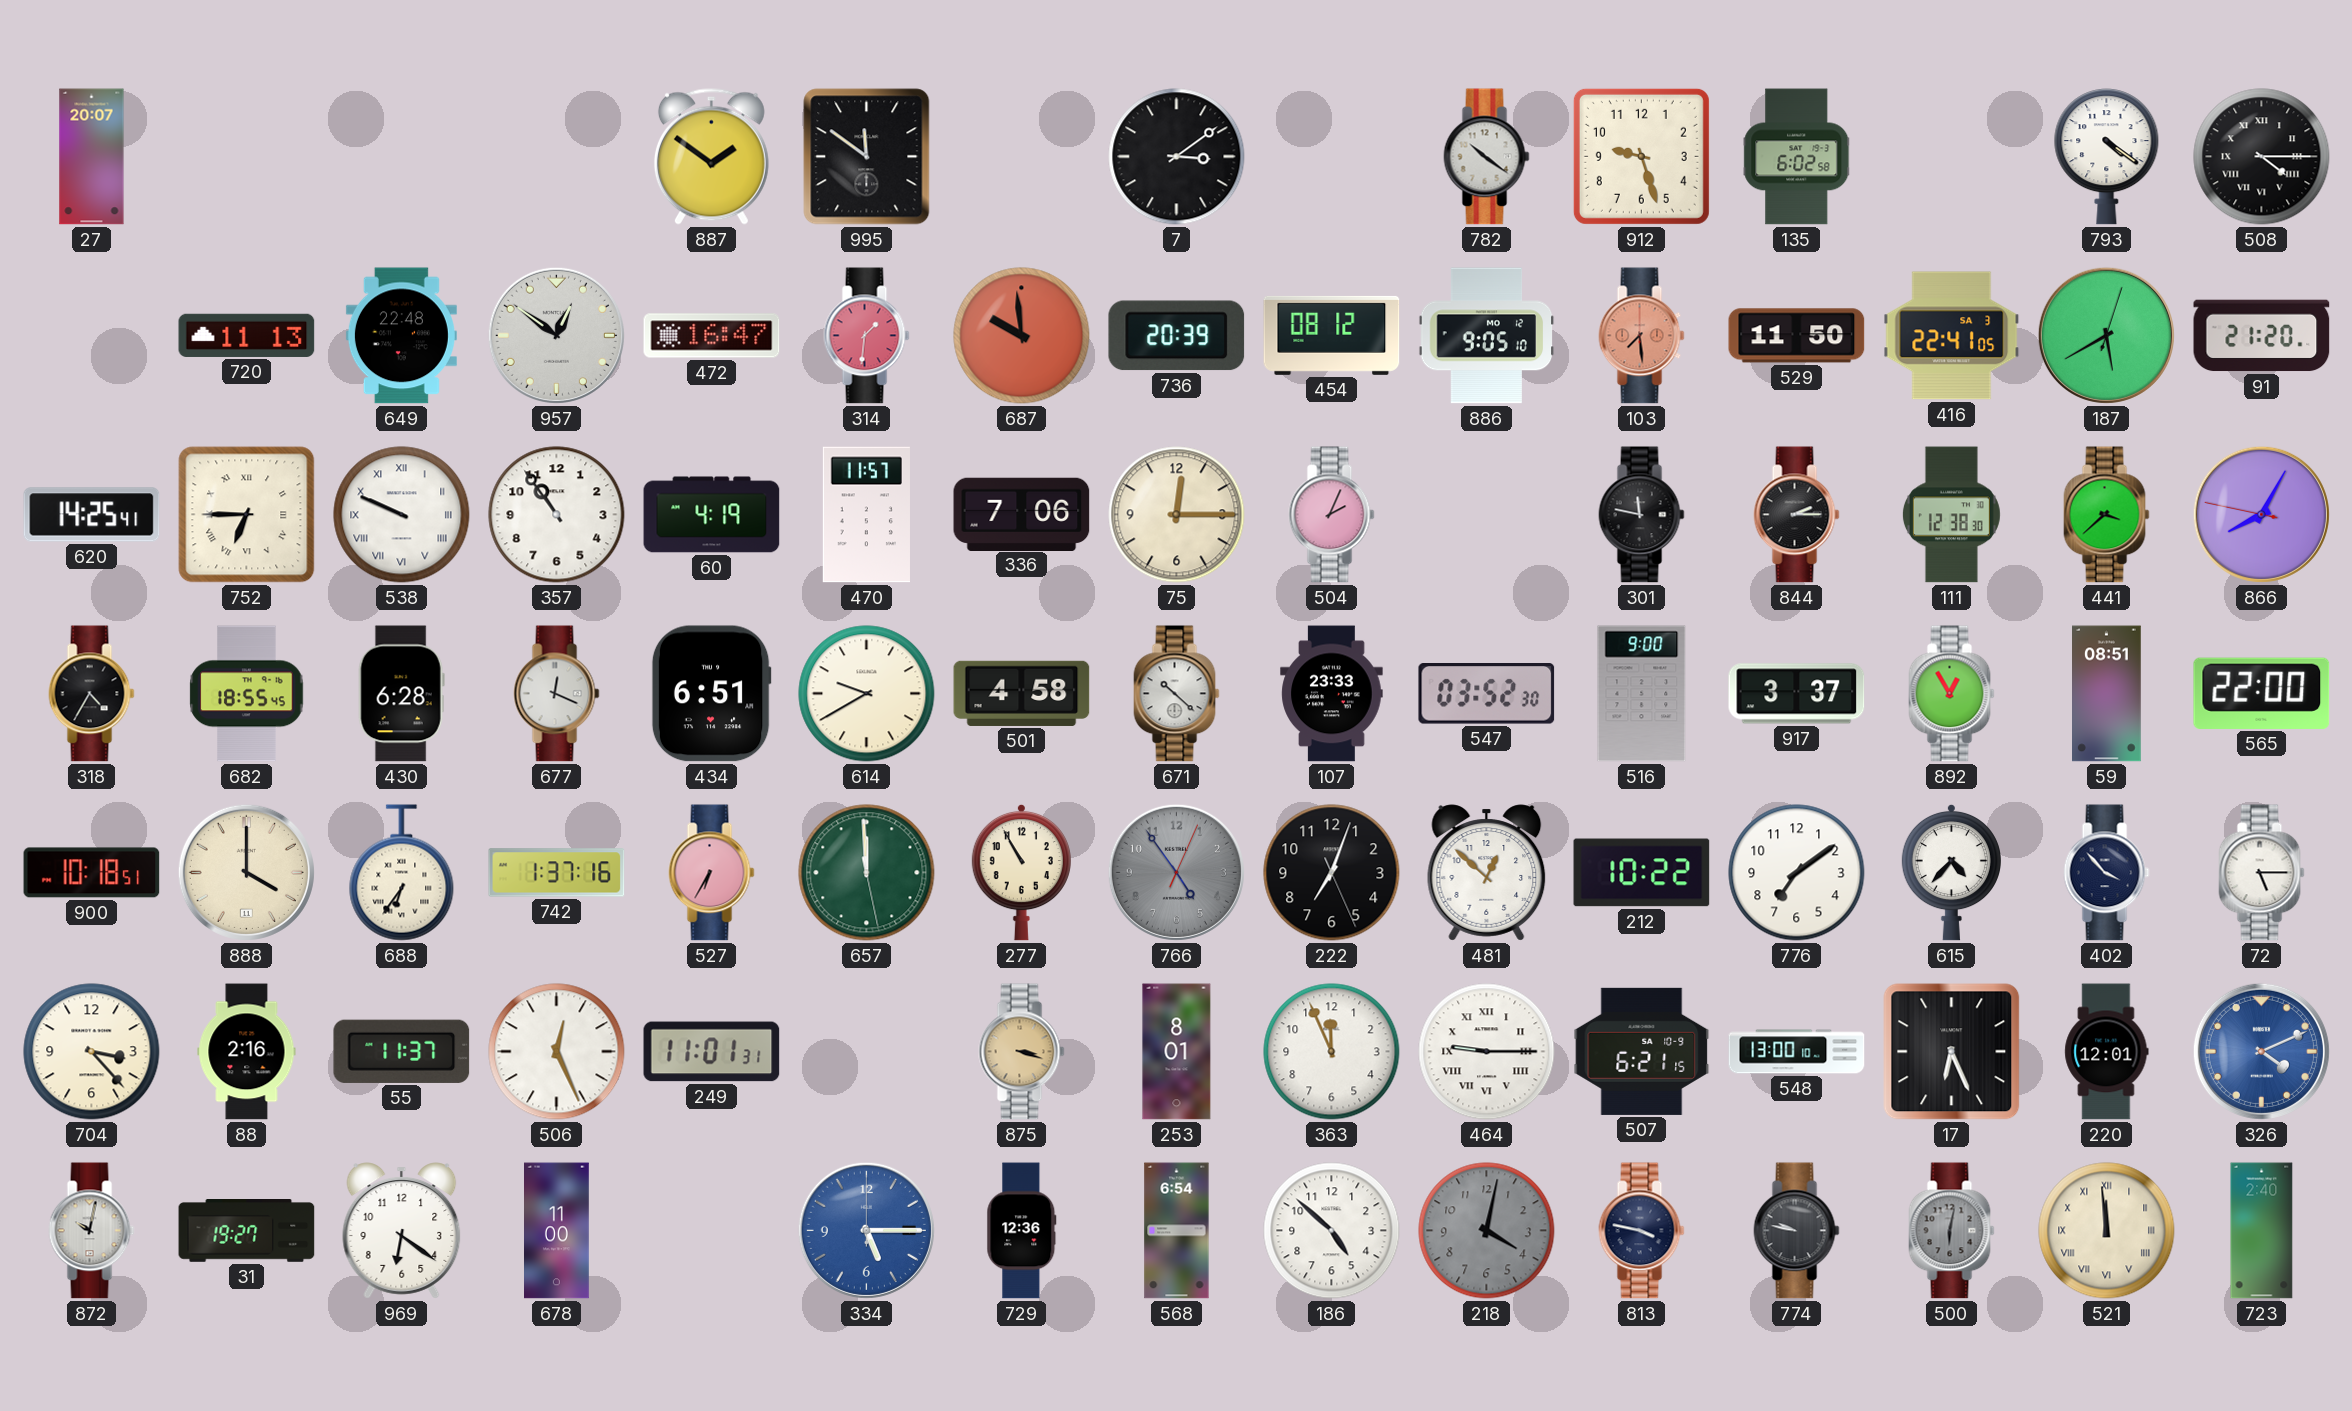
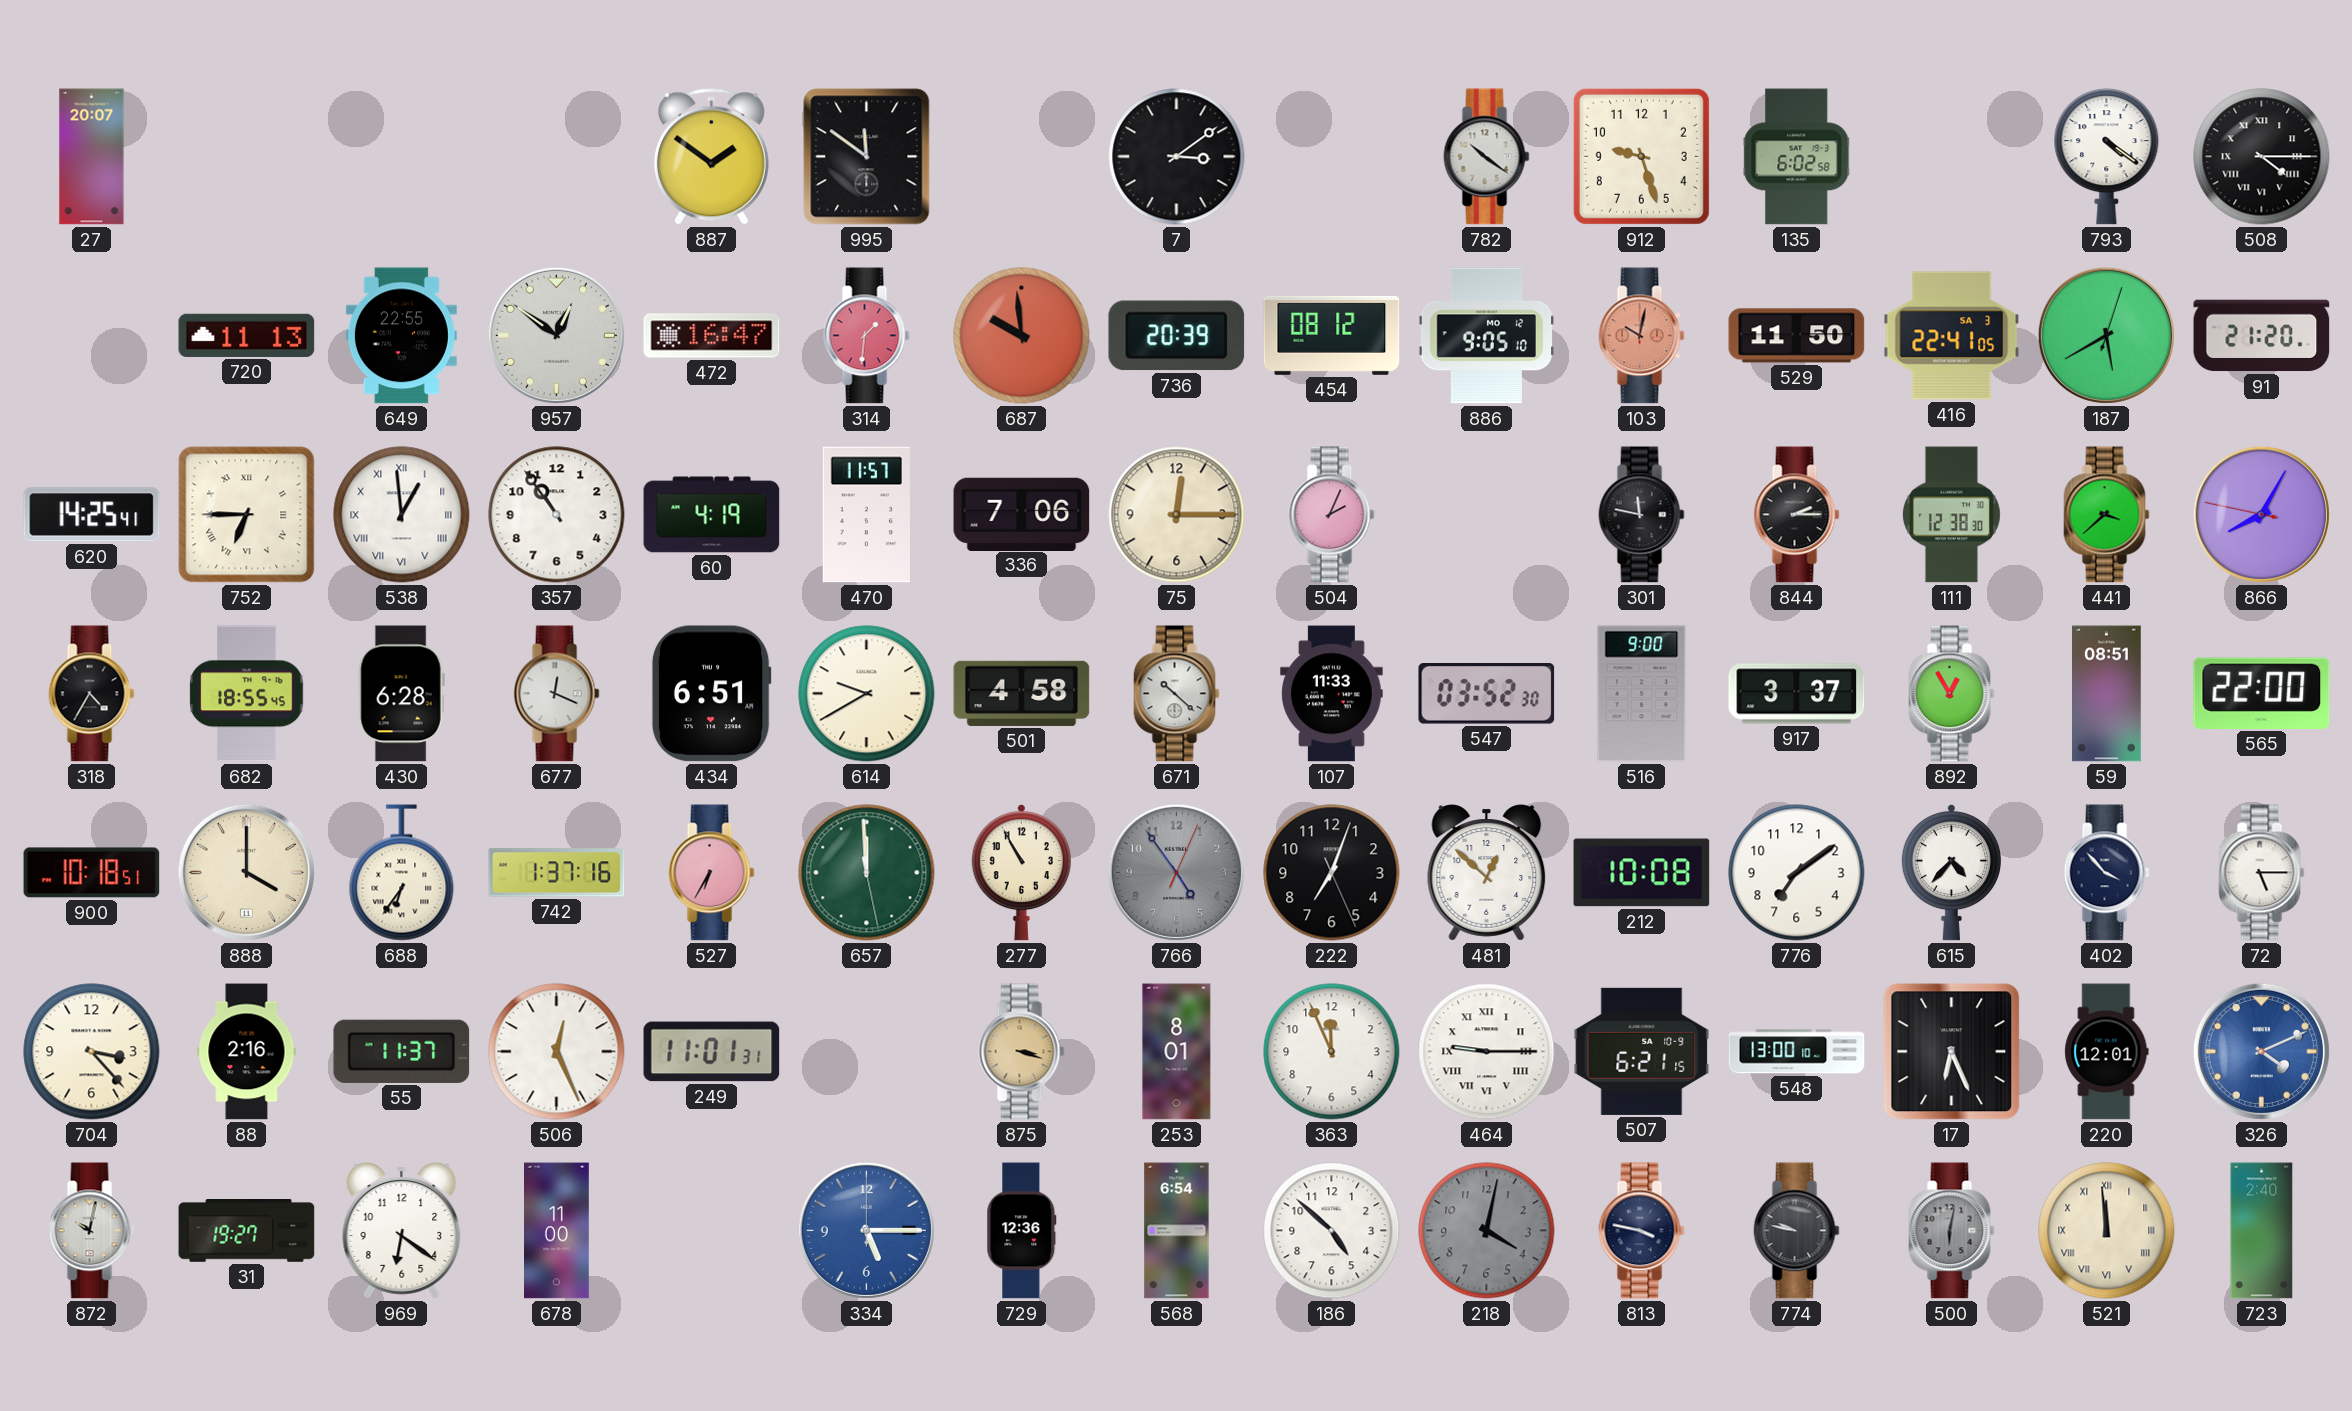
649: 22:48 -> 22:55
103: 7:29 -> 10:02
538: 9:49 -> 12:59
107: 23:33 -> 11:33
212: 10:22 -> 10:08
